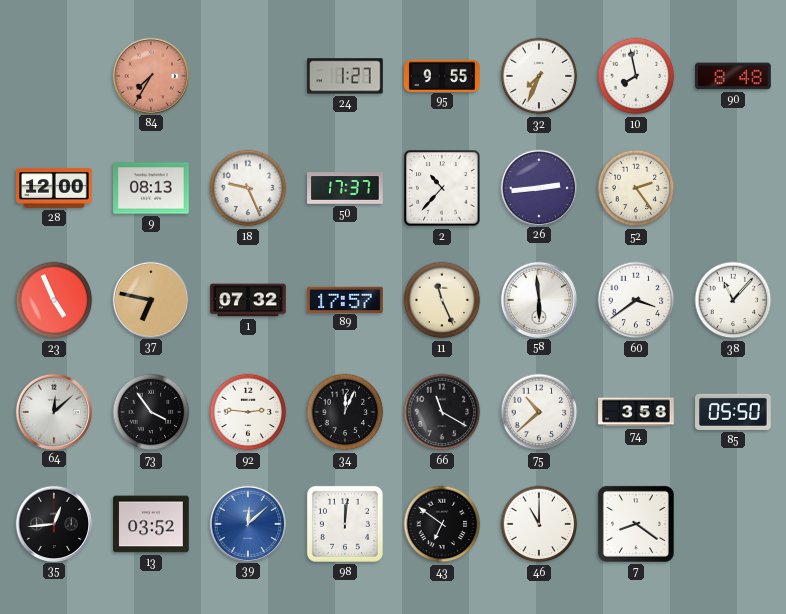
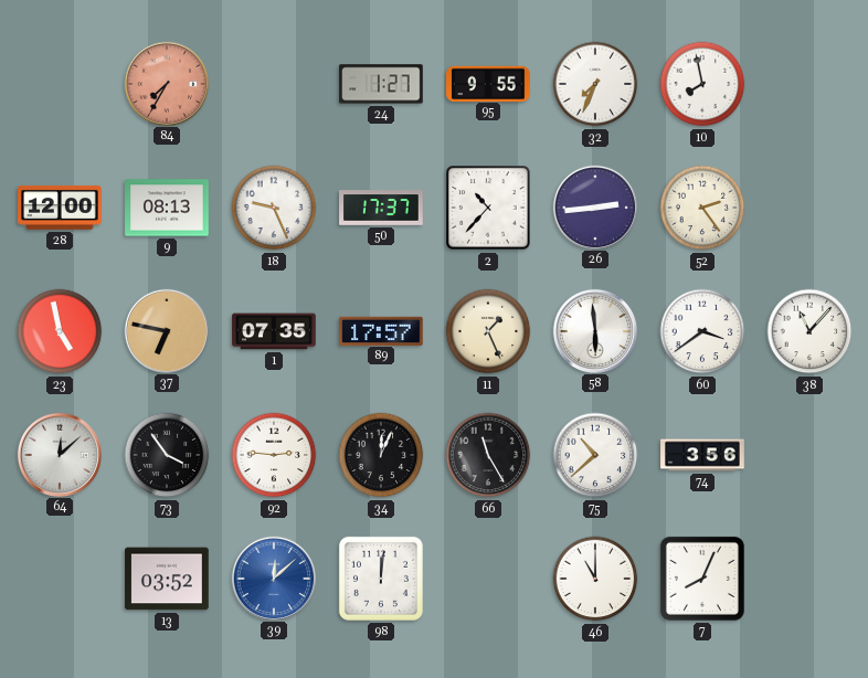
90: 8:48 -> none
23: 4:56 -> 4:58
1: 07:32 -> 07:35
11: 11:26 -> 1:26
66: 11:20 -> 11:25
74: 3:58 -> 3:56
85: 05:50 -> none
35: 12:44 -> none
43: 6:51 -> none
7: 8:21 -> 8:04
